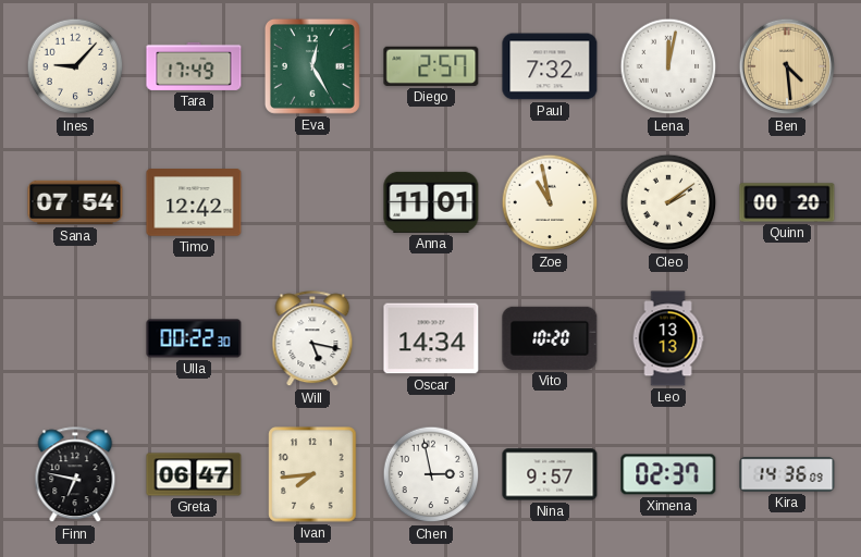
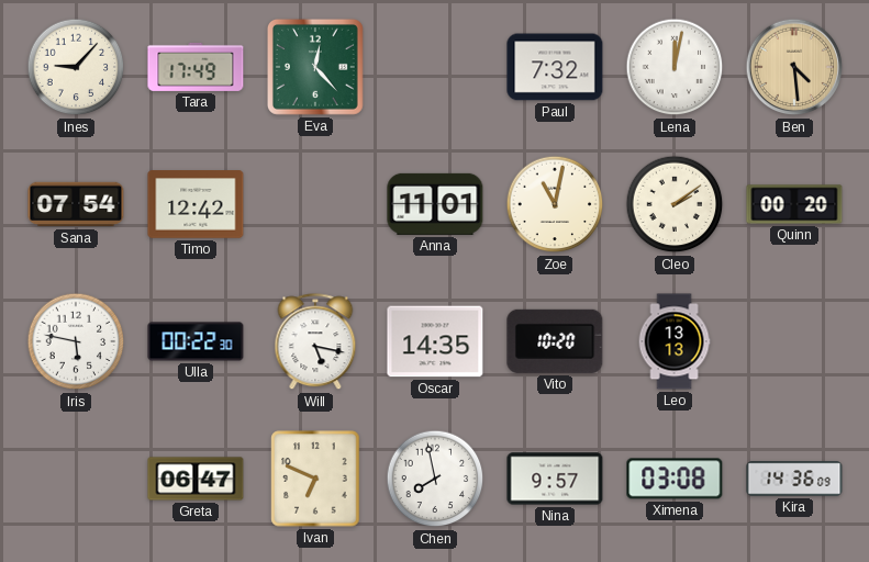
Eva: 12:25 -> 12:23
Diego: 2:57 -> none
Zoe: 10:58 -> 11:02
Iris: none -> 5:47
Oscar: 14:34 -> 14:35
Finn: 6:47 -> none
Ivan: 7:44 -> 6:49
Chen: 2:58 -> 7:58
Ximena: 02:37 -> 03:08
